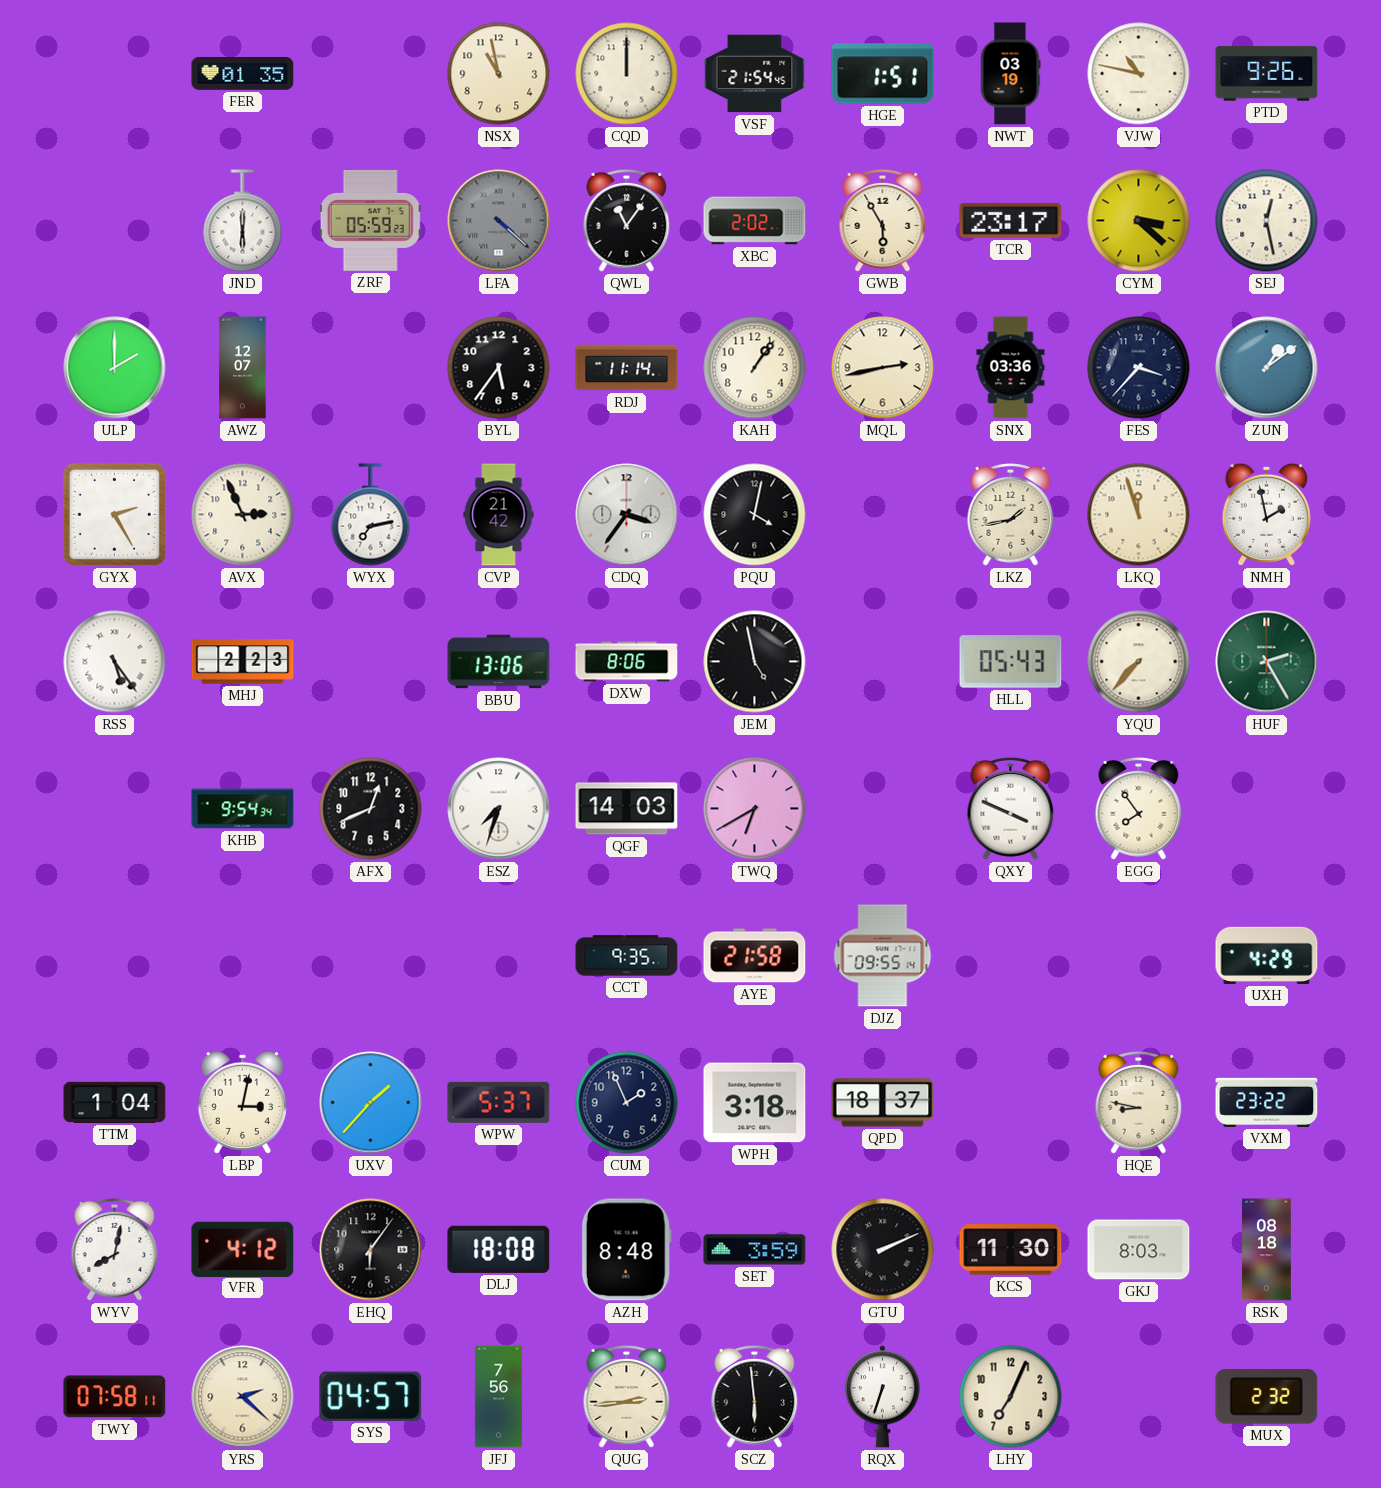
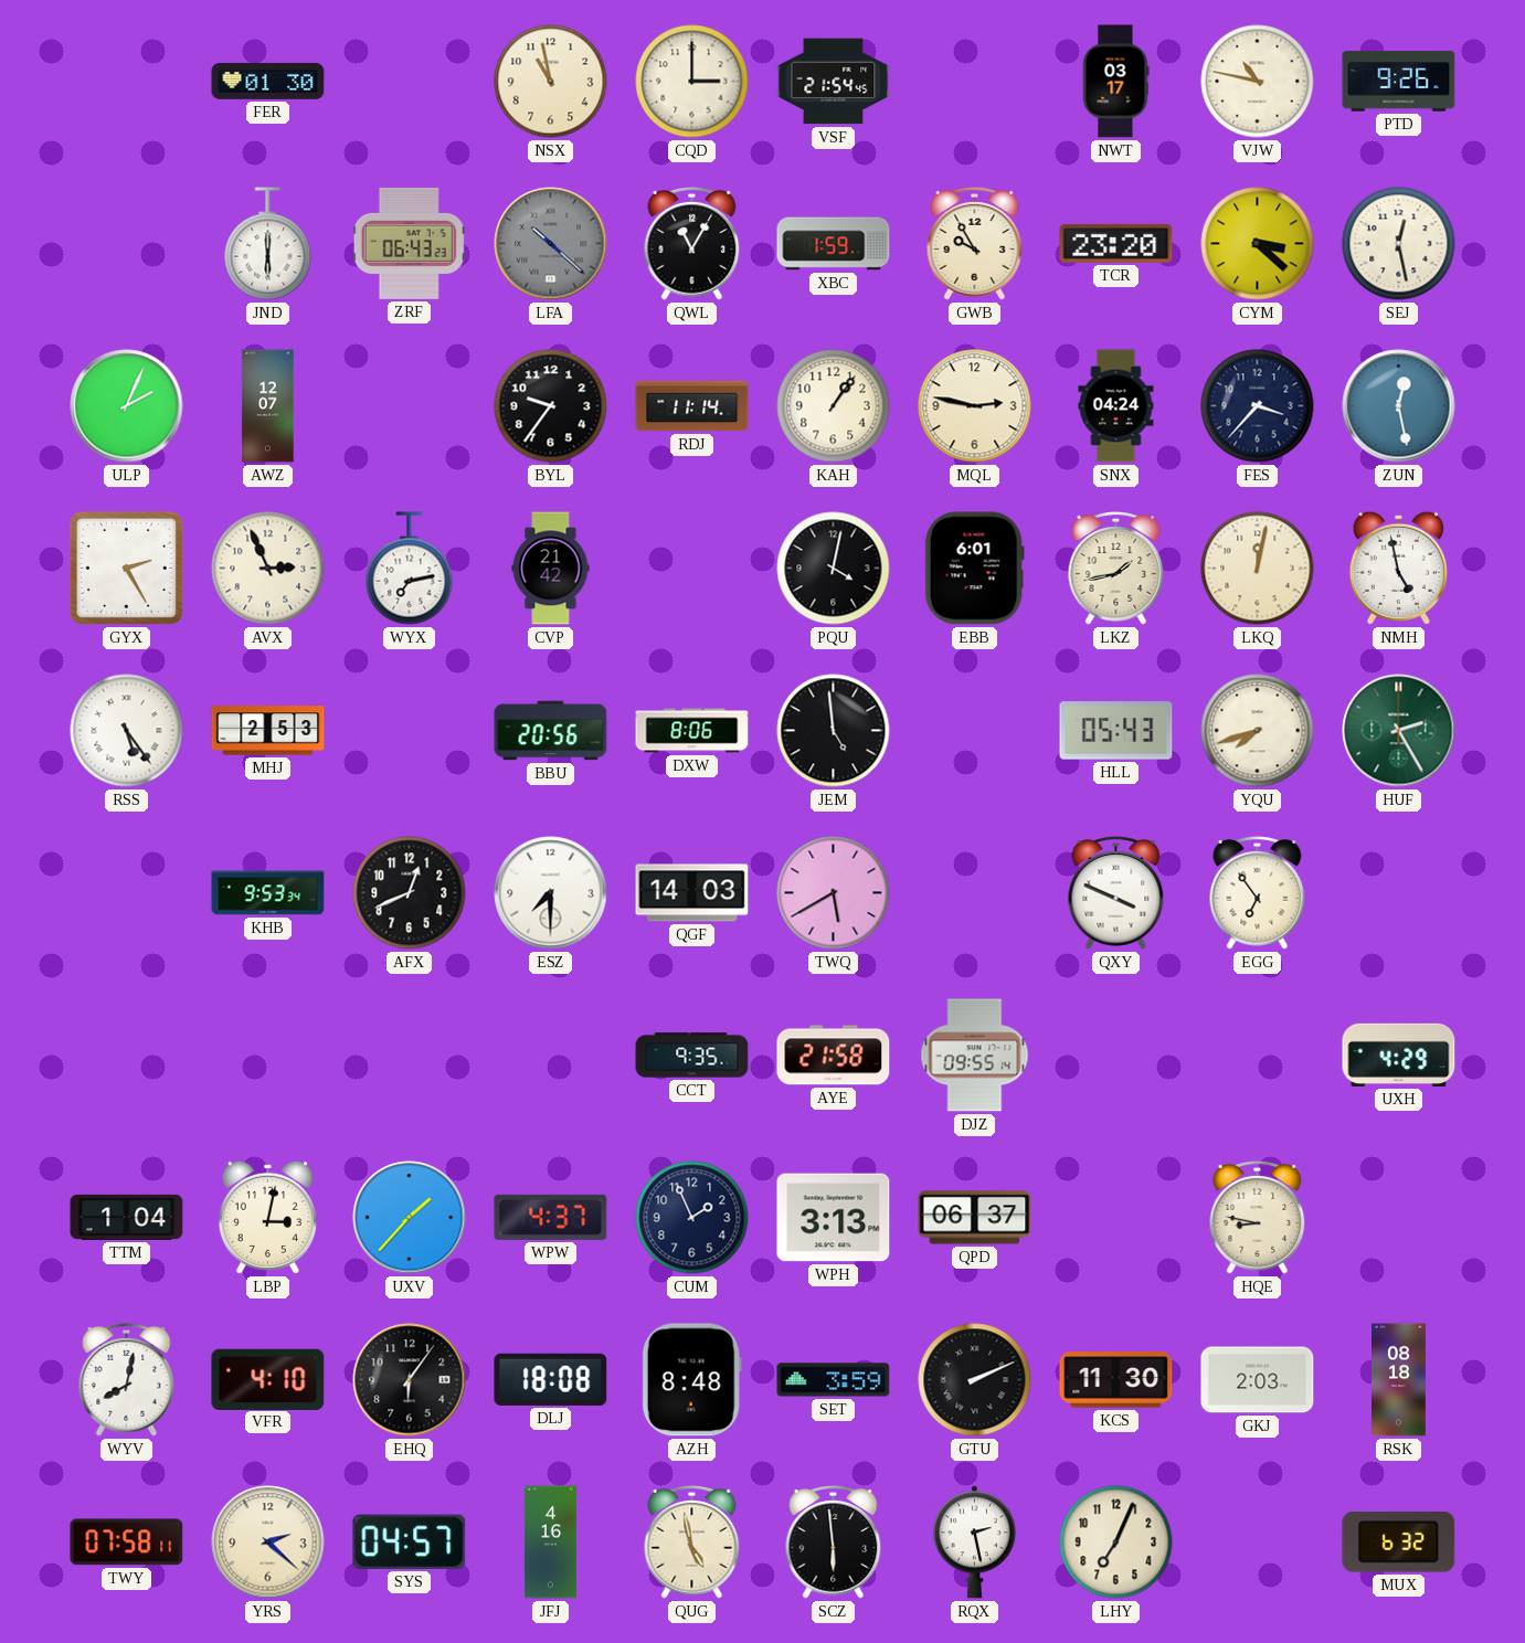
FER: 01:35 -> 01:30
CQD: 12:00 -> 3:00
HGE: 1:51 -> none
NWT: 03:19 -> 03:17
ZRF: 05:59 -> 06:43
LFA: 4:22 -> 10:22
QWL: 11:06 -> 11:05
XBC: 2:02 -> 1:59
GWB: 5:55 -> 9:55
TCR: 23:17 -> 23:20
ULP: 2:00 -> 2:04
BYL: 5:36 -> 9:36
MQL: 2:43 -> 2:47
SNX: 03:36 -> 04:24
ZUN: 1:09 -> 12:28
CDQ: 3:36 -> none
EBB: none -> 6:01
LKQ: 11:57 -> 12:02
NMH: 1:58 -> 4:58
MHJ: 2:23 -> 2:53
BBU: 13:06 -> 20:56
JEM: 4:58 -> 4:59
YQU: 7:37 -> 7:42
KHB: 9:54 -> 9:53
ESZ: 7:33 -> 7:30
TWQ: 6:40 -> 5:40
EGG: 7:54 -> 6:54
WPW: 5:37 -> 4:37
WPH: 3:18 -> 3:13
QPD: 18:37 -> 06:37
VXM: 23:22 -> none
VFR: 4:12 -> 4:10
GKJ: 8:03 -> 2:03
JFJ: 7:56 -> 4:16
QUG: 2:44 -> 4:58
RQX: 6:33 -> 2:28
MUX: 2:32 -> 6:32
